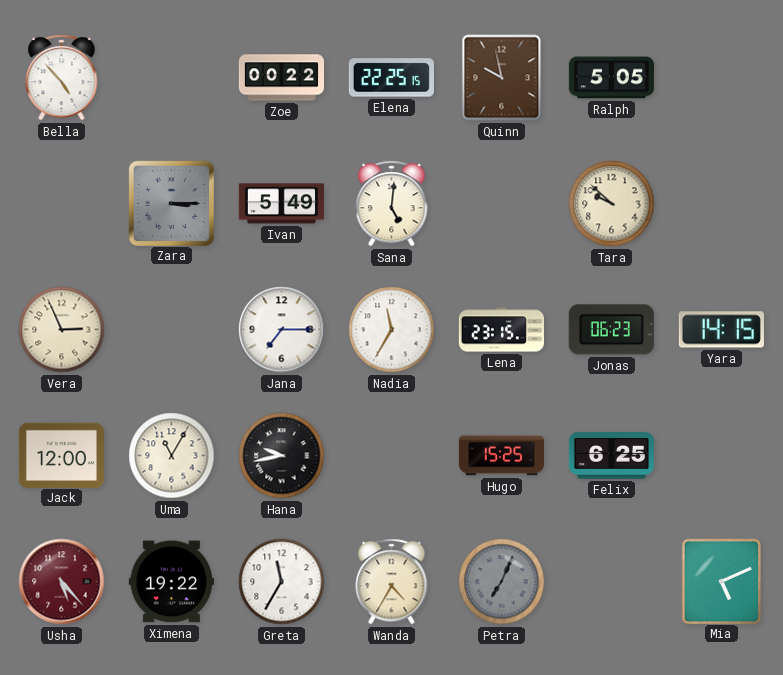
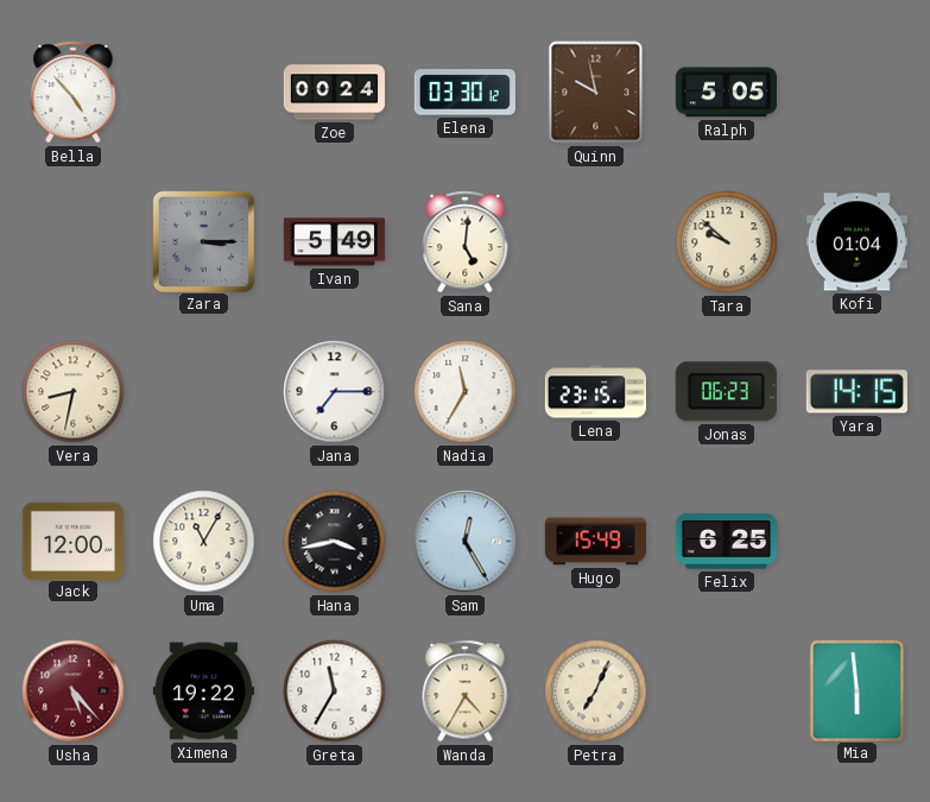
Zoe: 00:22 -> 00:24
Elena: 22:25 -> 03:30
Kofi: none -> 01:04
Vera: 2:56 -> 8:32
Hana: 9:43 -> 3:43
Sam: none -> 12:25
Hugo: 15:25 -> 15:49
Petra dial: grey -> cream
Mia: 5:11 -> 5:59
